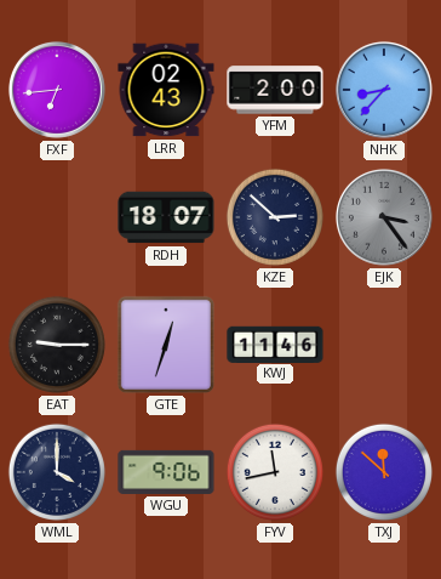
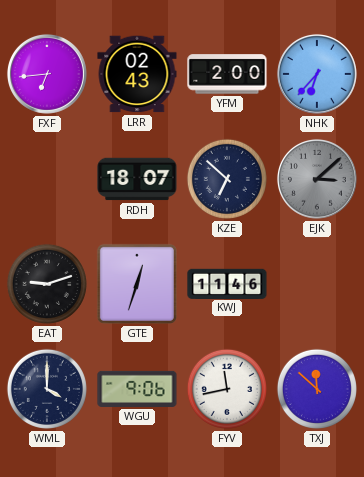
NHK: 8:37 -> 6:37
KZE: 2:52 -> 6:52
EJK: 3:24 -> 3:08
EAT: 9:15 -> 9:12
